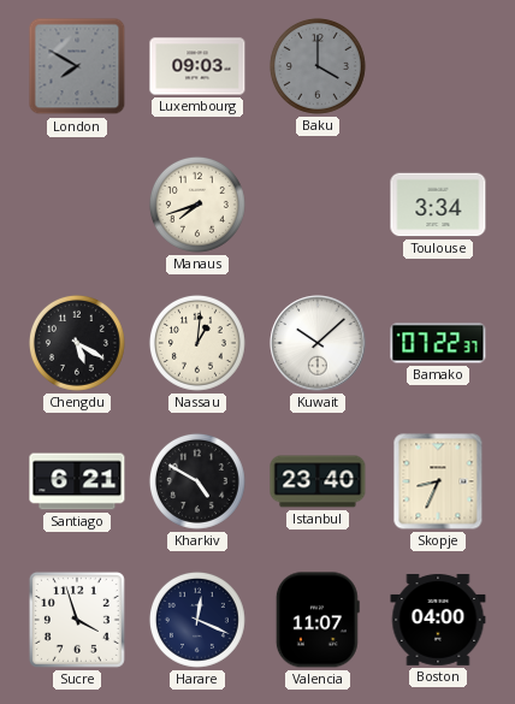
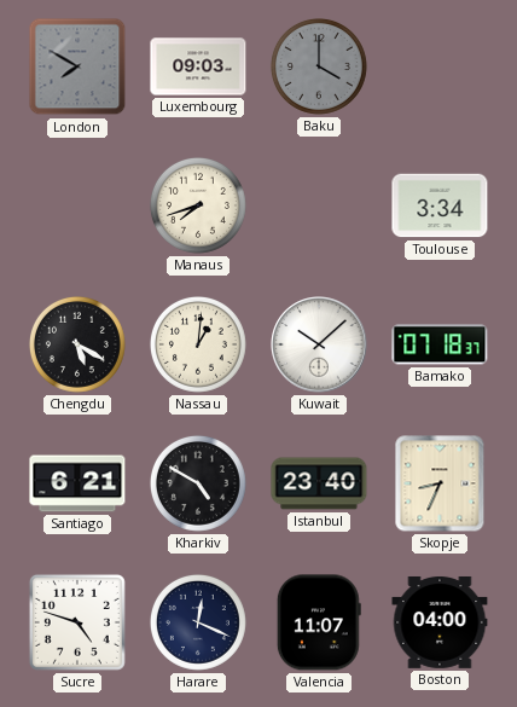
Bamako: 07:22 -> 07:18
Sucre: 3:57 -> 4:48
